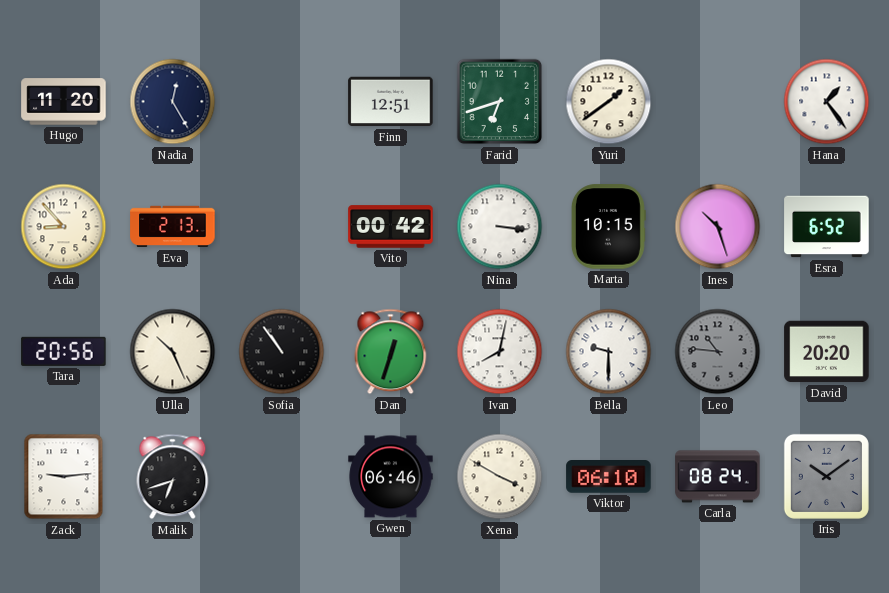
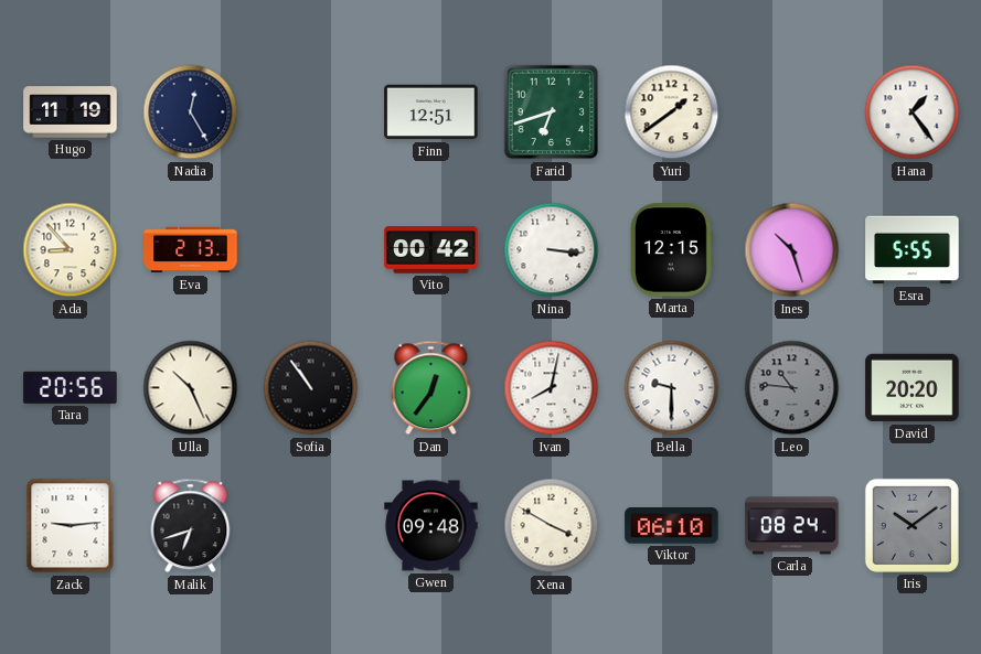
Hugo: 11:20 -> 11:19
Marta: 10:15 -> 12:15
Esra: 6:52 -> 5:55
Dan: 12:33 -> 12:36
Gwen: 06:46 -> 09:48
